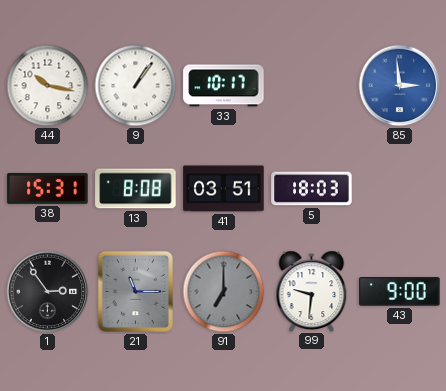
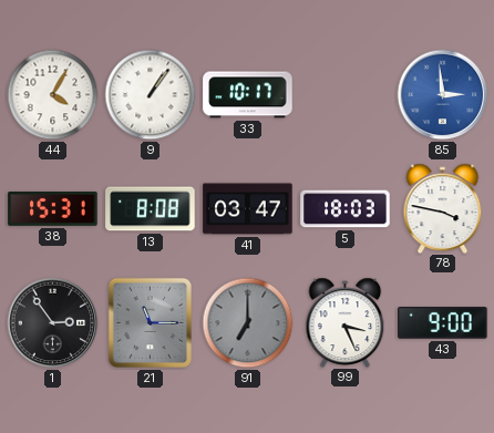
44: 10:17 -> 4:05
41: 03:51 -> 03:47
78: none -> 3:47
99: 9:31 -> 3:26
